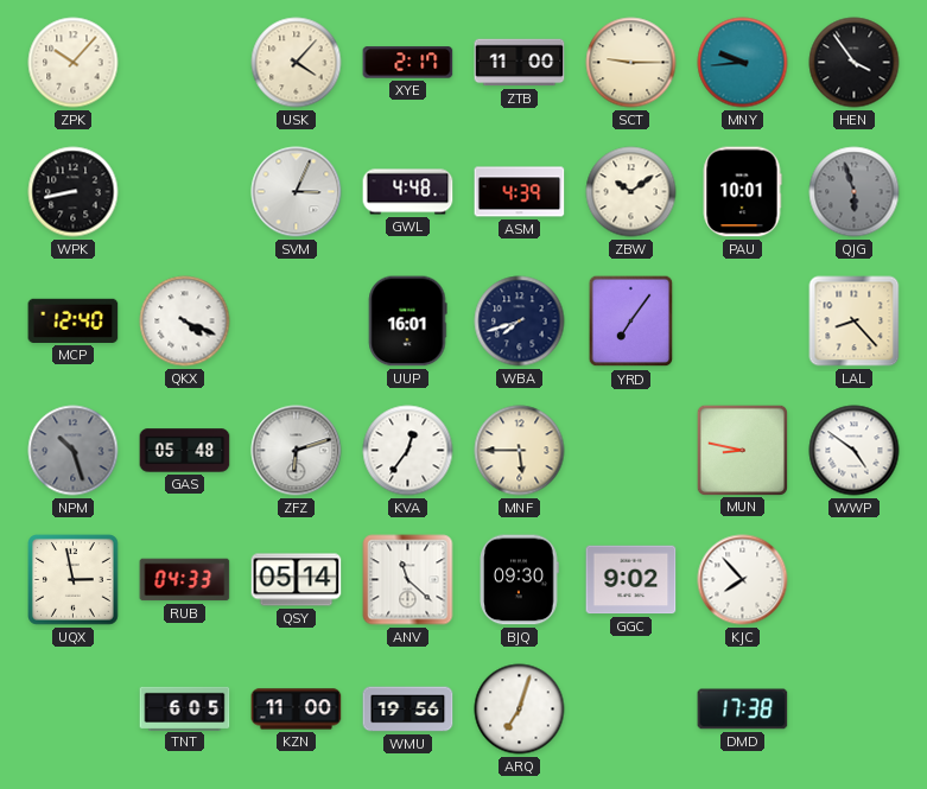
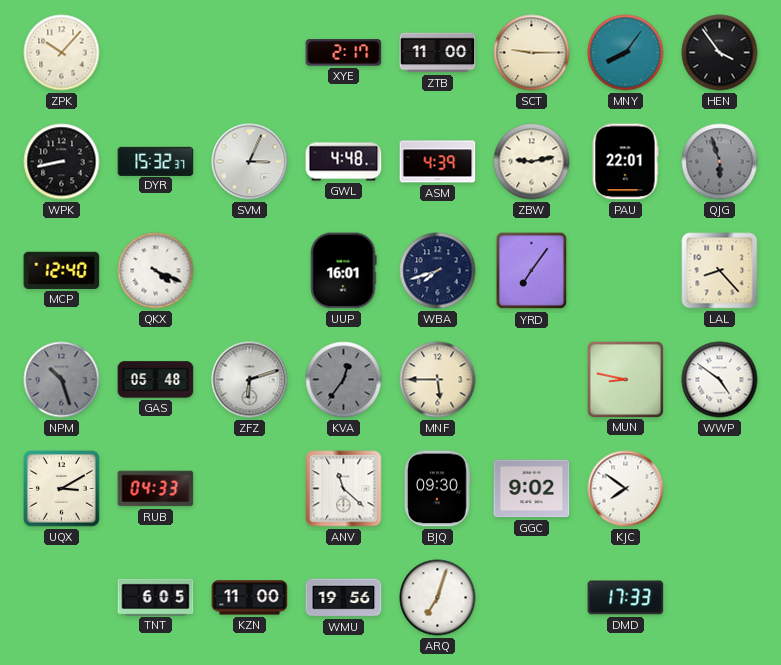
USK: 4:07 -> none
MNY: 9:44 -> 8:06
DYR: none -> 15:32
ZBW: 10:09 -> 9:13
PAU: 10:01 -> 22:01
KVA dial: white -> grey
UQX: 2:58 -> 3:10
QSY: 05:14 -> none
KJC: 7:53 -> 7:51
DMD: 17:38 -> 17:33
